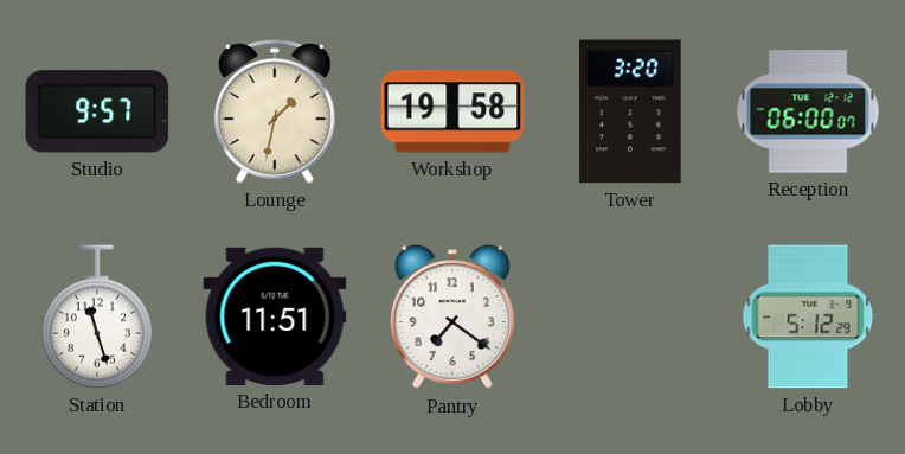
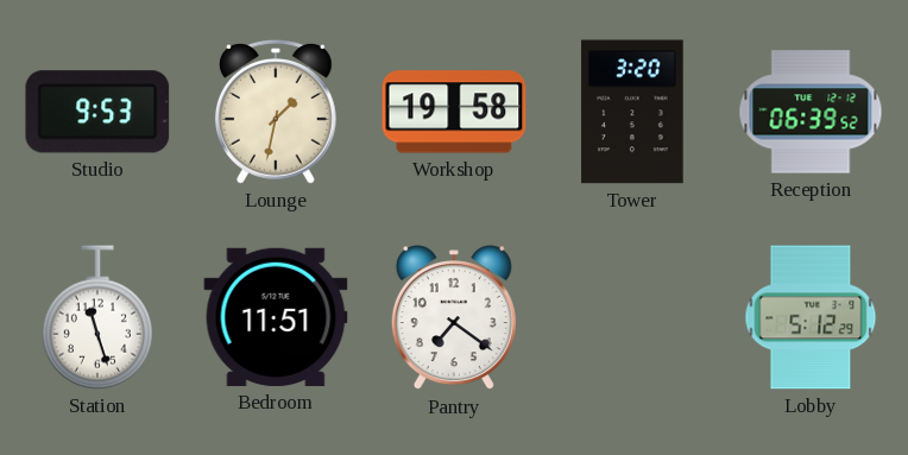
Studio: 9:57 -> 9:53
Reception: 06:00 -> 06:39
